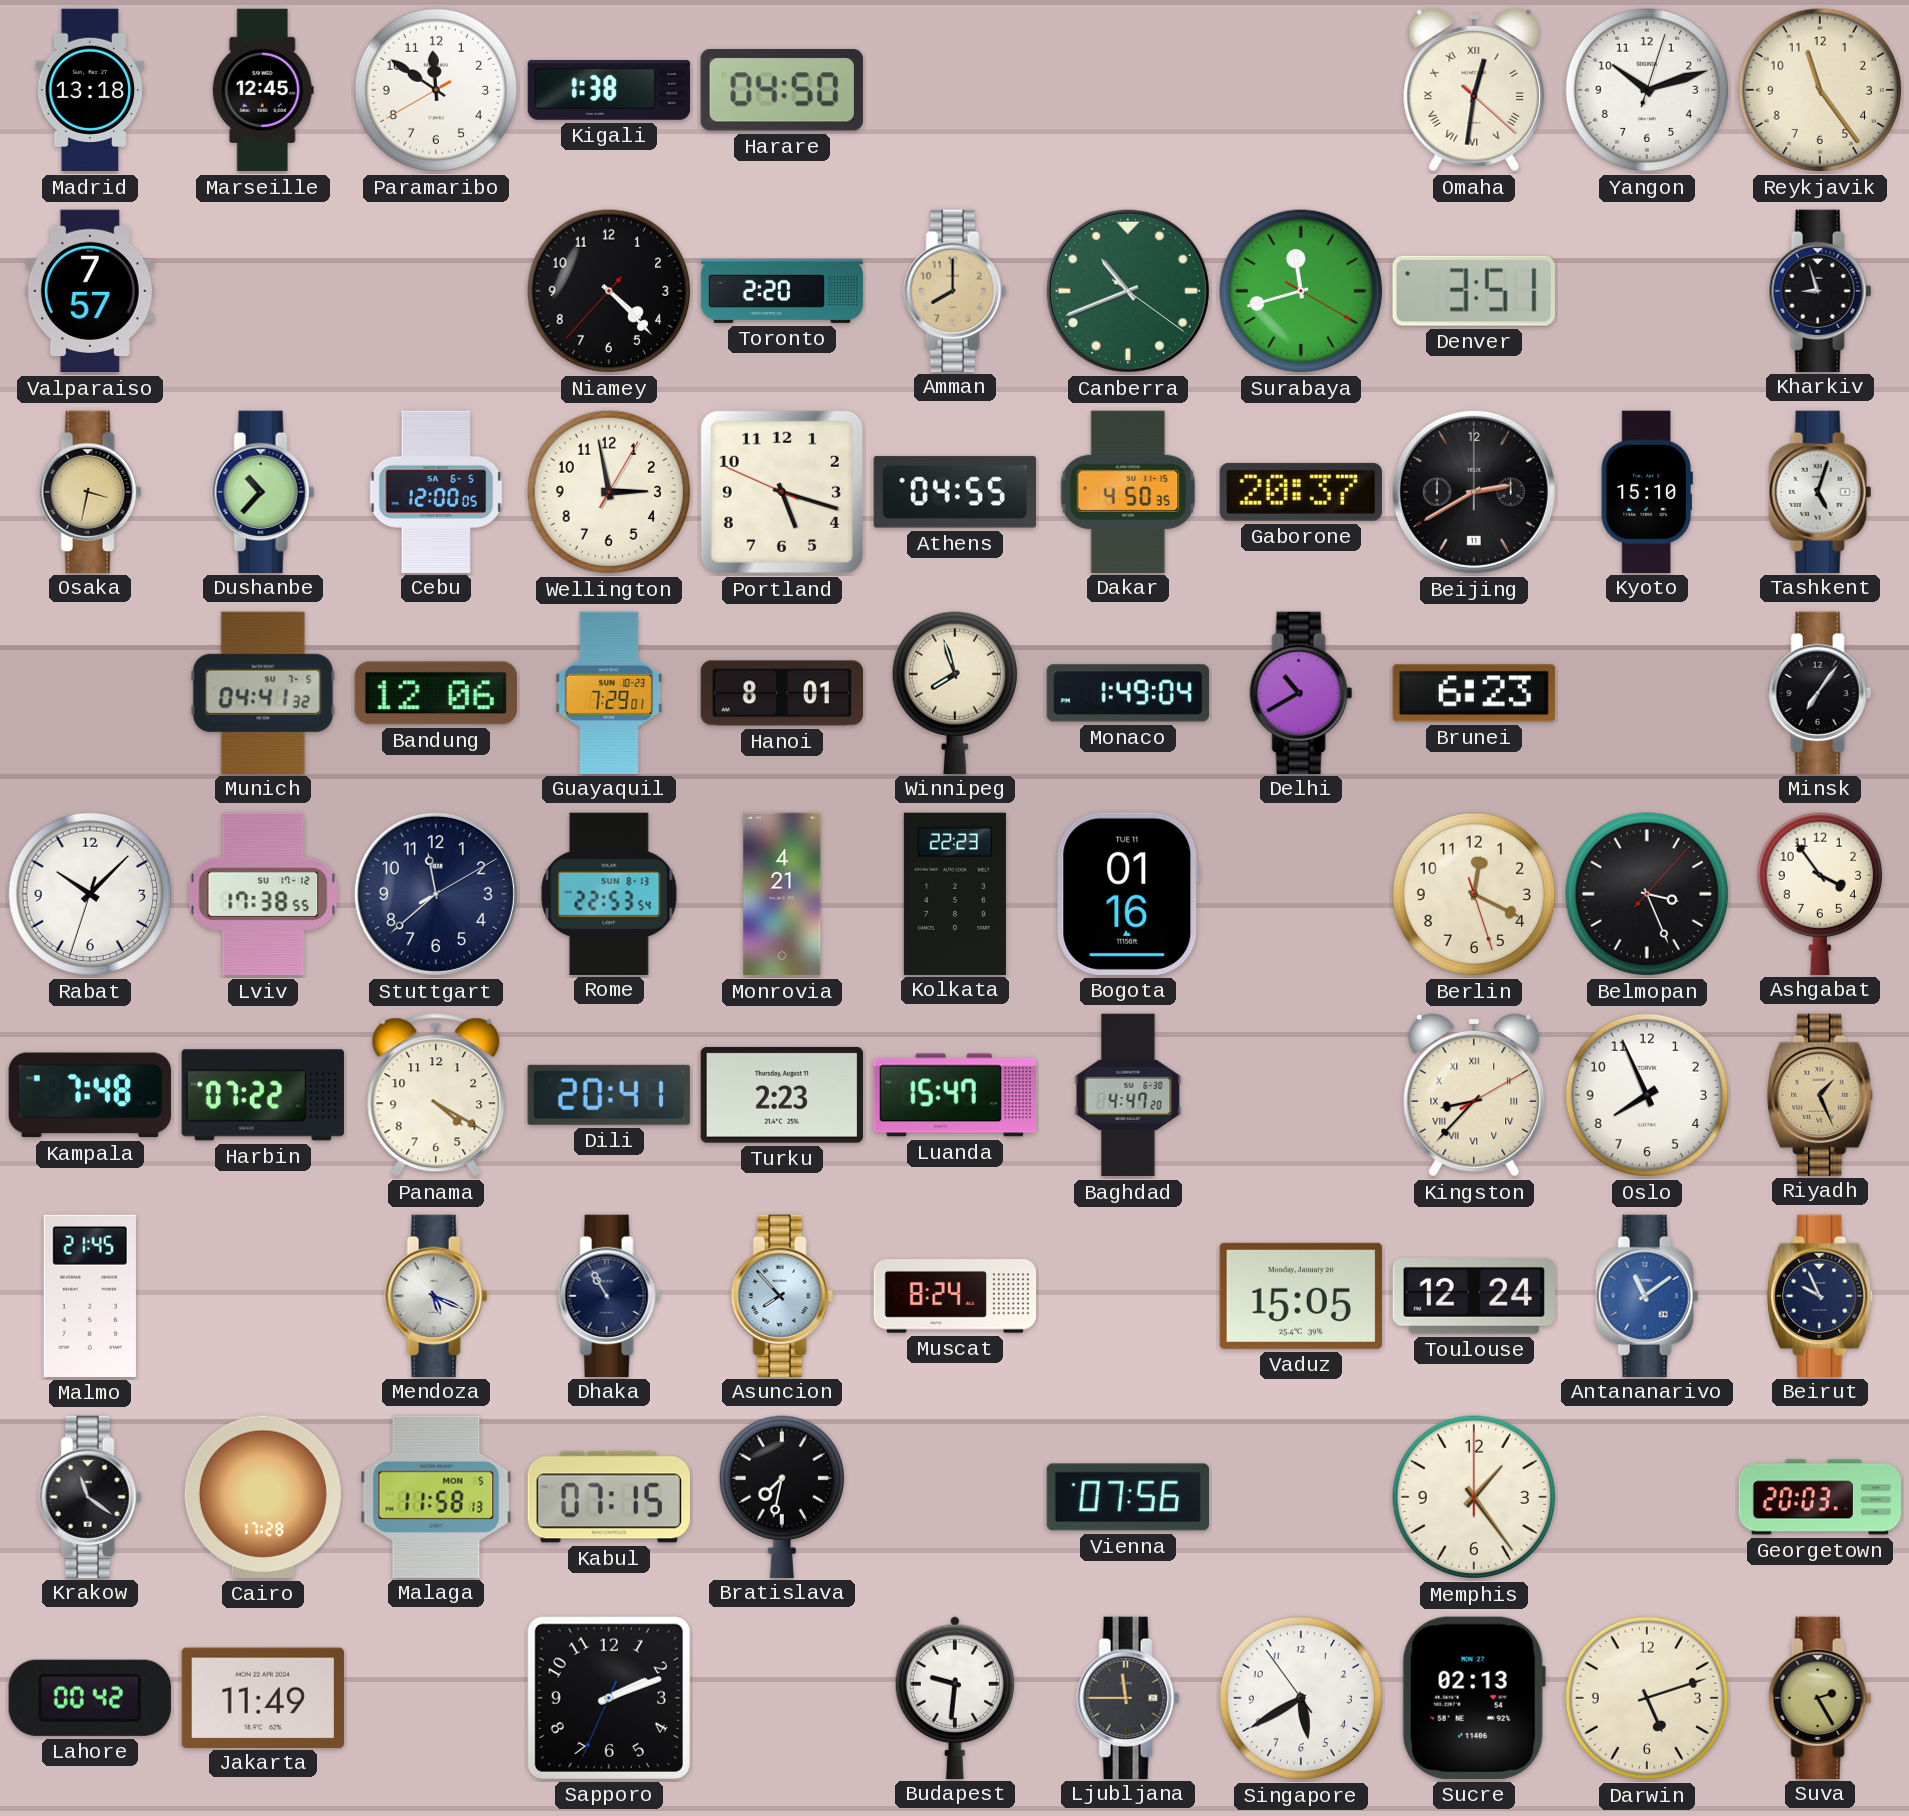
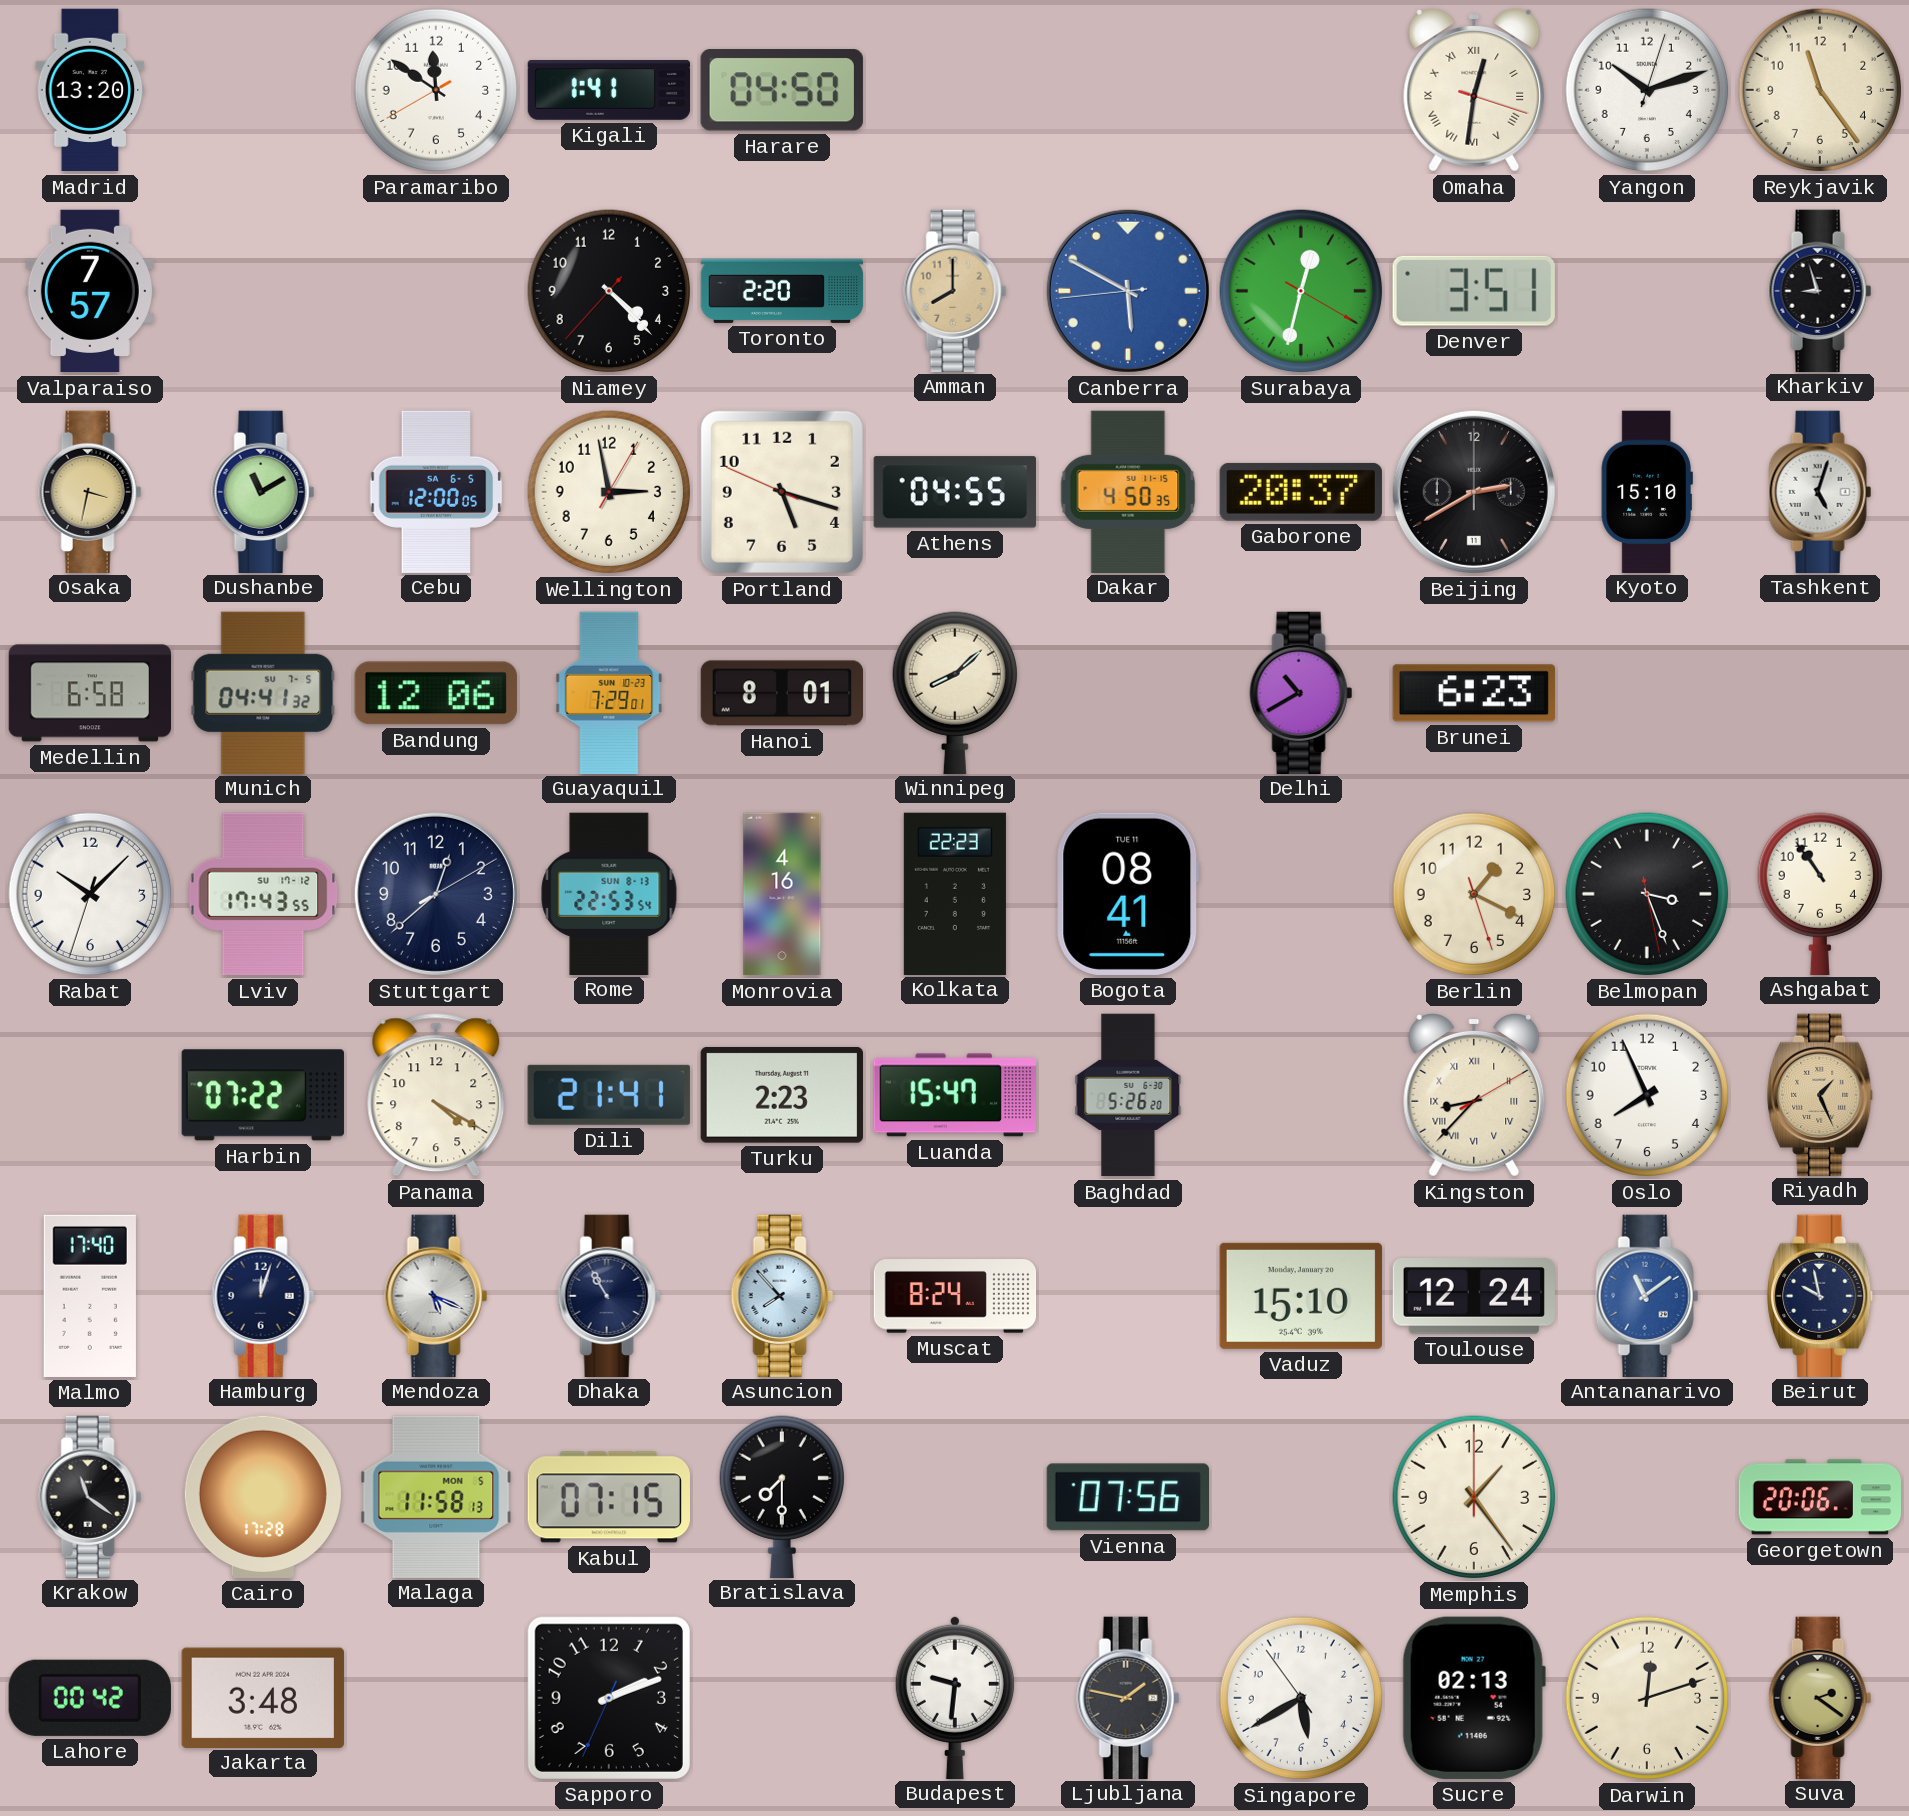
Madrid: 13:18 -> 13:20
Marseille: 12:45 -> none
Kigali: 1:38 -> 1:41
Omaha: 12:31:22 -> 12:31:18
Canberra: 10:41 -> 5:49
Canberra dial: green -> blue
Surabaya: 11:42 -> 12:32
Dushanbe: 10:37 -> 11:10
Medellin: none -> 6:58
Winnipeg: 7:57 -> 8:08
Monaco: 1:49 -> none
Minsk: 7:06 -> none
Lviv: 17:38 -> 17:43
Stuttgart: 11:38 -> 12:38
Monrovia: 4:21 -> 4:16
Bogota: 01:16 -> 08:41
Berlin: 12:19 -> 1:19
Belmopan: 3:26:07 -> 3:26:28
Ashgabat: 3:54 -> 10:54
Kampala: 7:48 -> none
Dili: 20:41 -> 21:41
Baghdad: 4:47 -> 5:26
Malmo: 21:45 -> 17:40
Hamburg: none -> 12:03
Vaduz: 15:05 -> 15:10
Beirut: 9:56 -> 9:58
Bratislava: 7:32 -> 7:30
Georgetown: 20:03 -> 20:06
Jakarta: 11:49 -> 3:48
Ljubljana: 11:45 -> 1:47
Darwin: 5:12 -> 12:12
Suva: 2:25 -> 2:21
